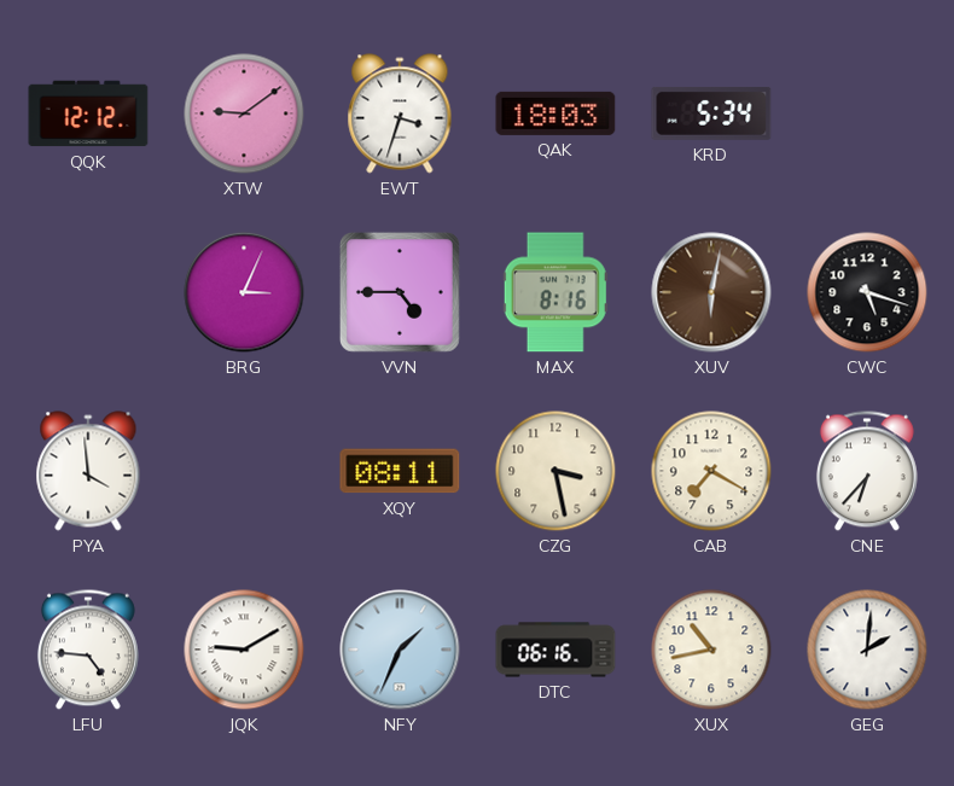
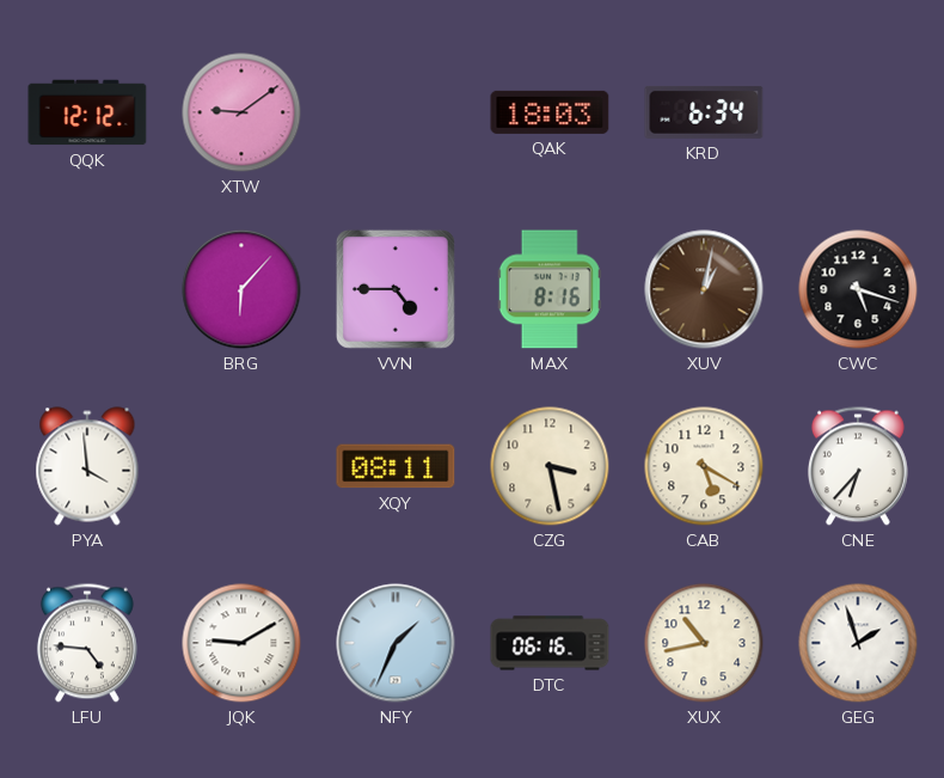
EWT: 3:33 -> none
KRD: 5:34 -> 6:34
BRG: 3:04 -> 6:07
XUV: 6:02 -> 1:02
CAB: 7:20 -> 5:20
GEG: 2:01 -> 1:57
